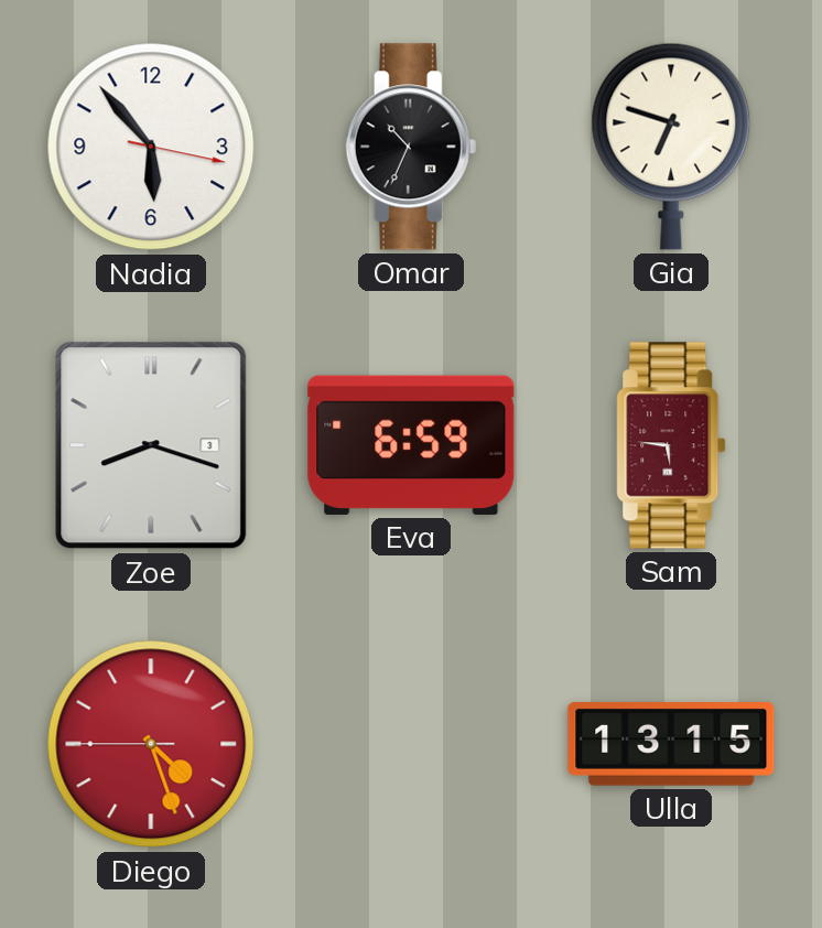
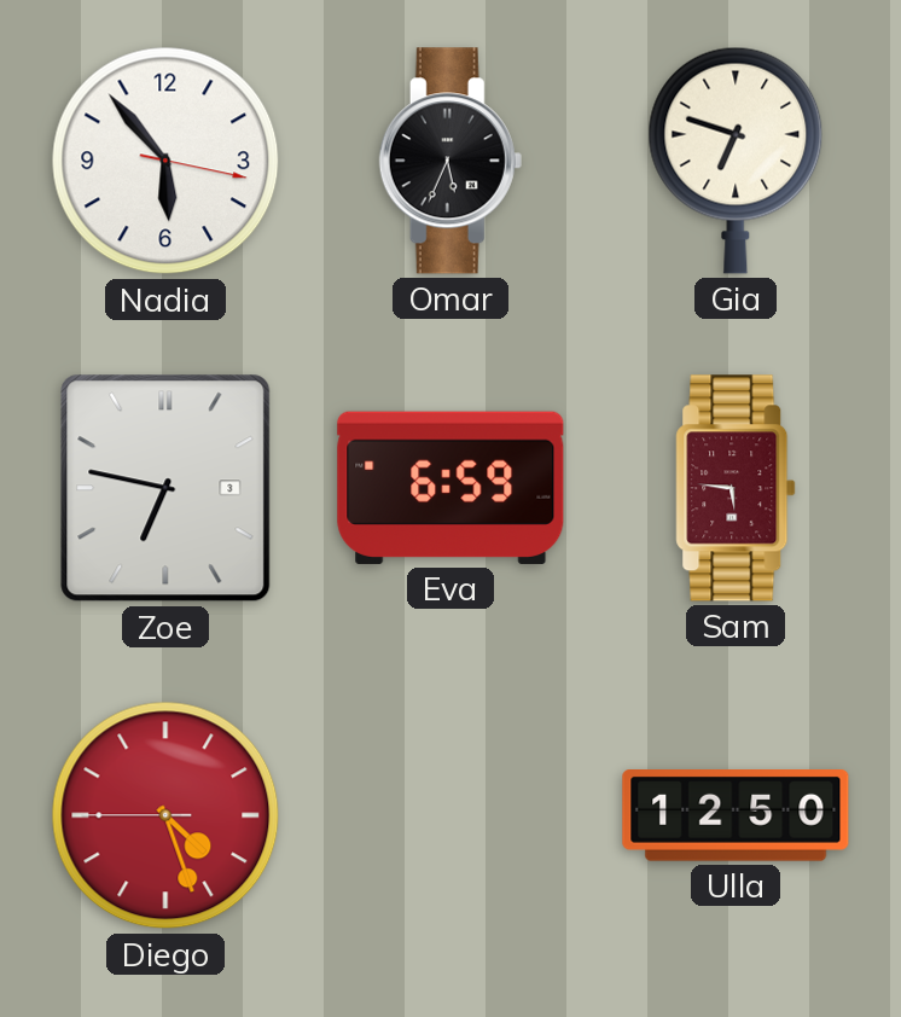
Omar: 10:34 -> 5:34
Zoe: 8:18 -> 6:47
Ulla: 13:15 -> 12:50
